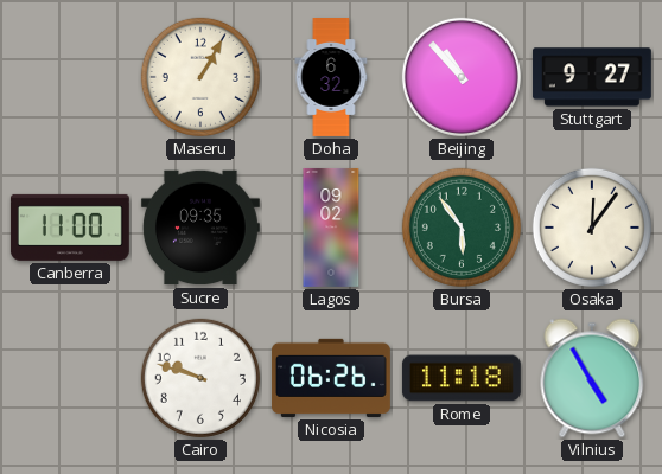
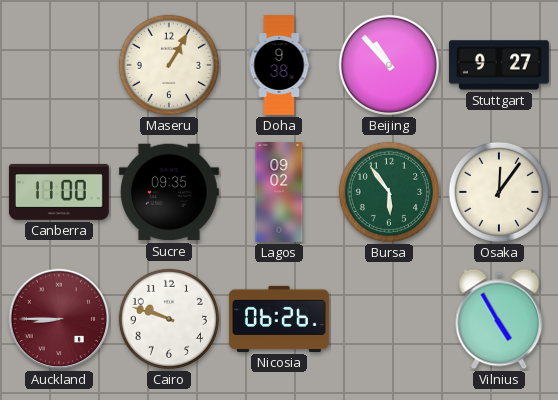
Doha: 6:32 -> 9:38
Auckland: none -> 8:45
Rome: 11:18 -> none
